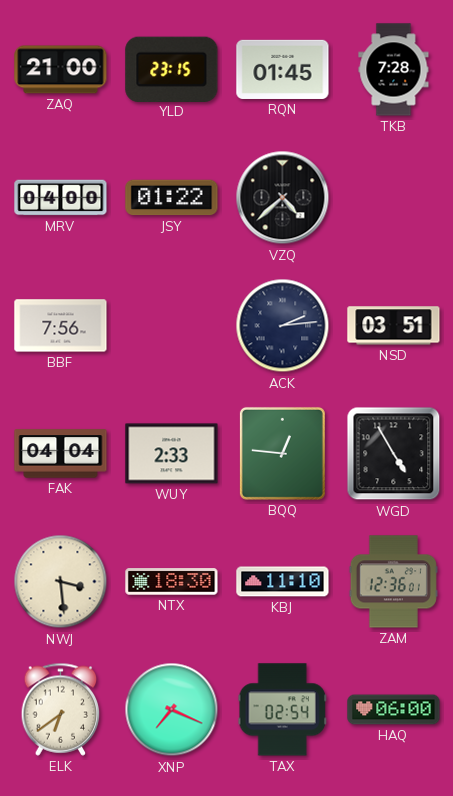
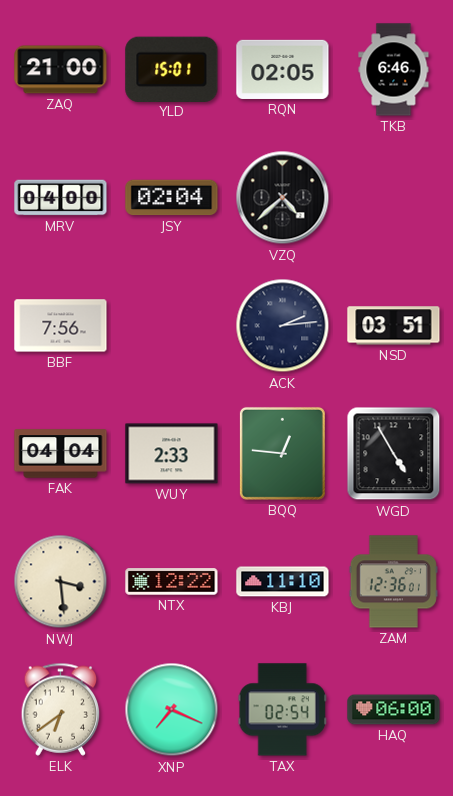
YLD: 23:15 -> 15:01
RQN: 01:45 -> 02:05
TKB: 7:28 -> 6:46
JSY: 01:22 -> 02:04
NTX: 18:30 -> 12:22
